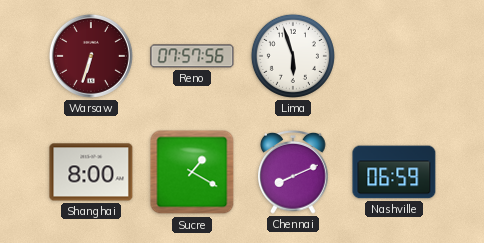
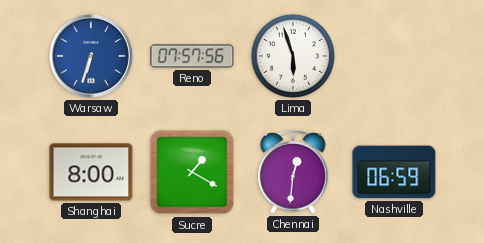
Warsaw dial: burgundy -> blue
Chennai: 8:11 -> 12:31
